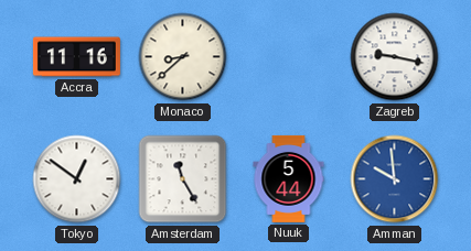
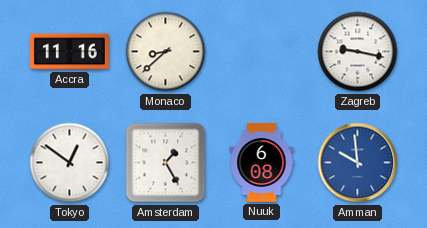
Amsterdam: 11:25 -> 1:25
Nuuk: 5:44 -> 6:08
